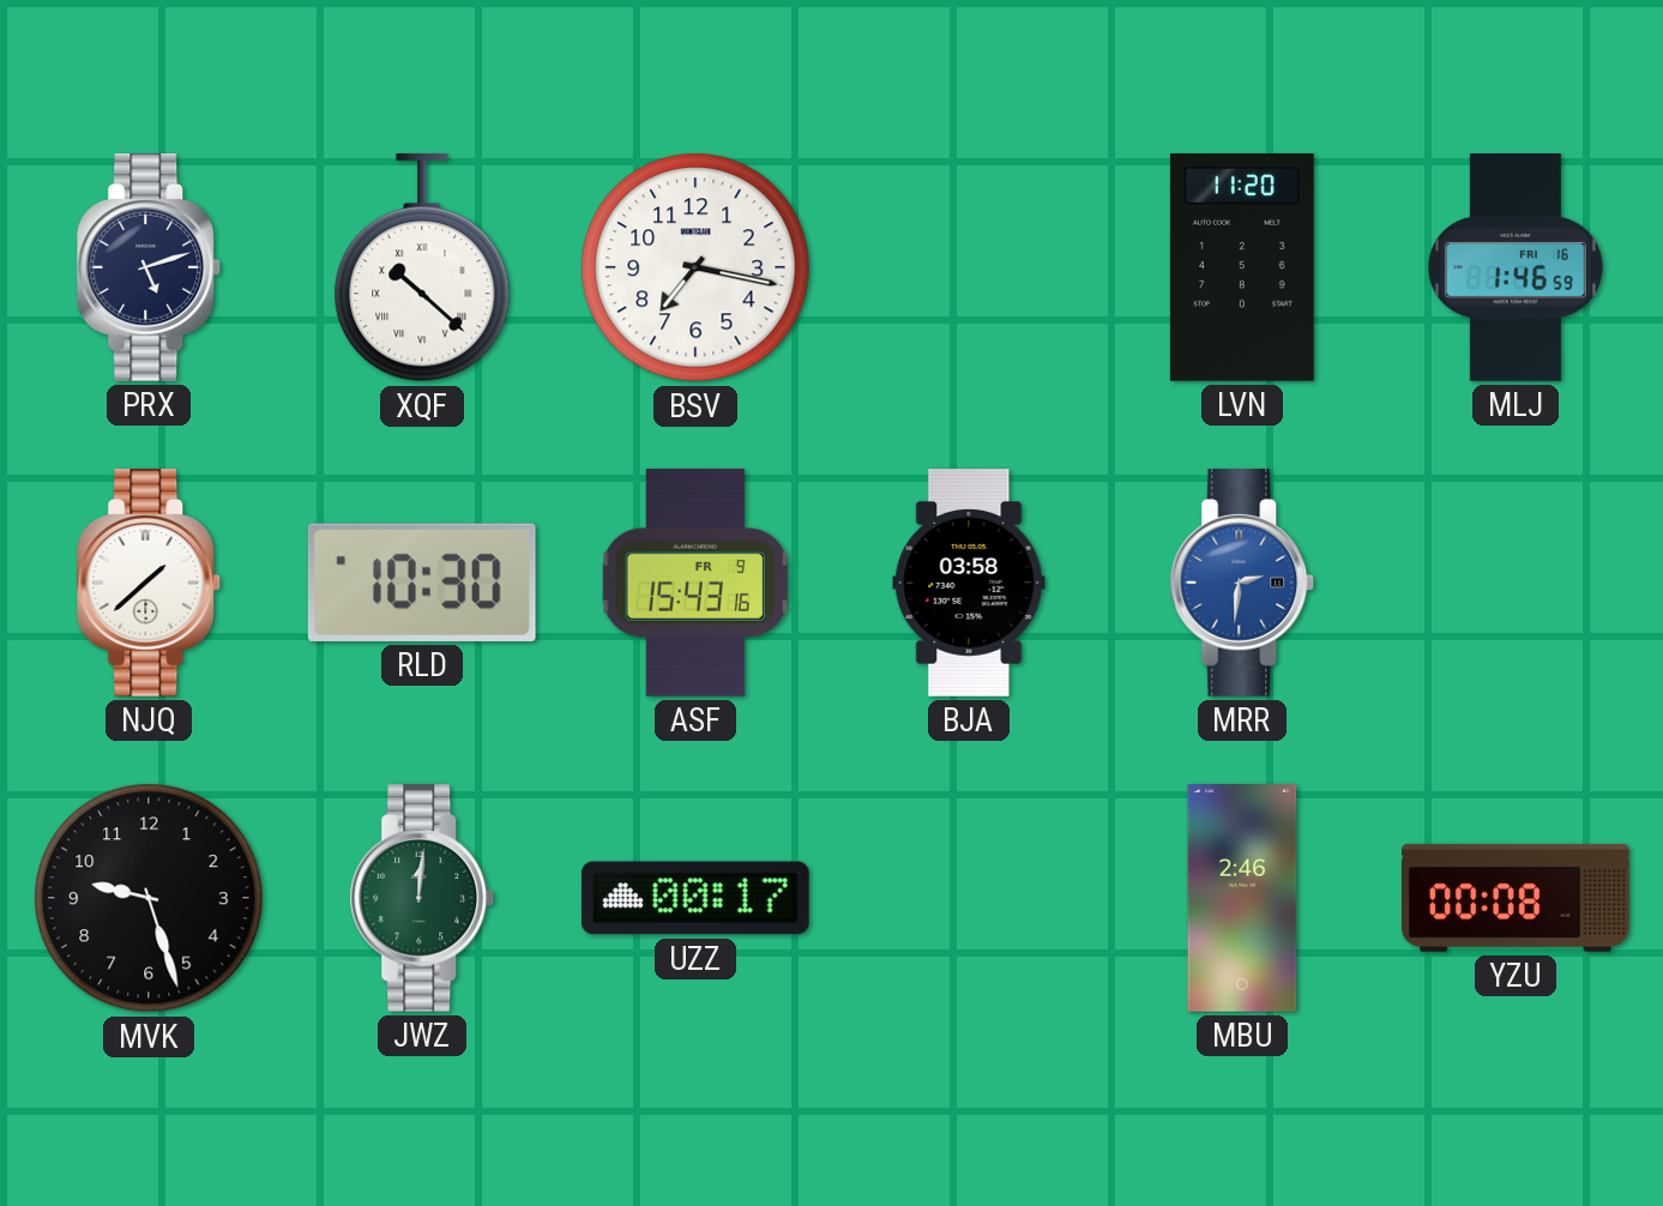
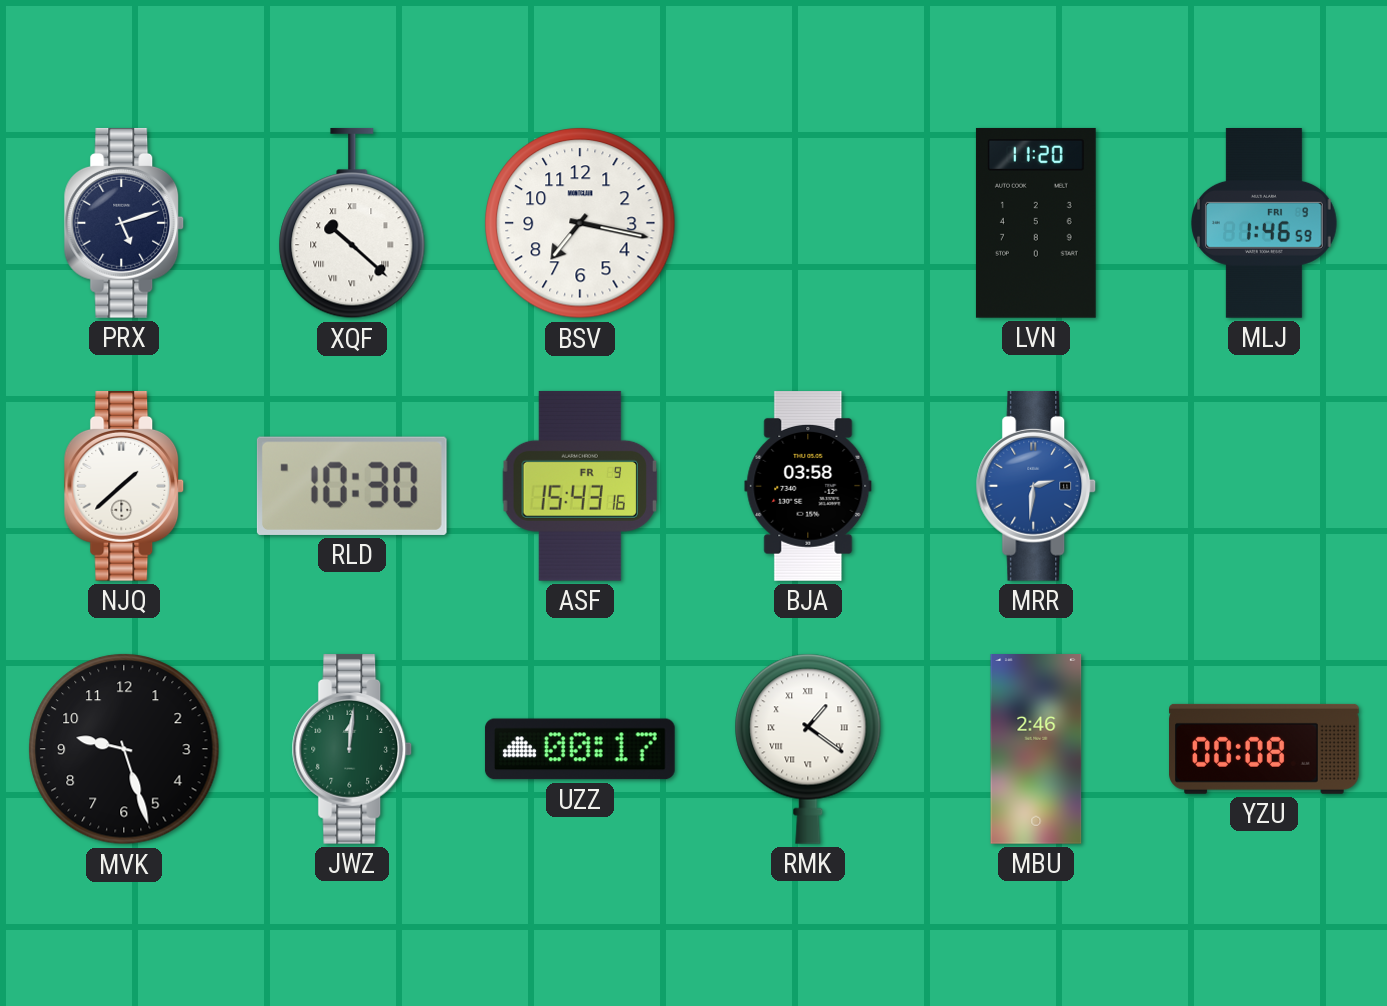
MLJ date: FRI 16 -> FRI 9
RMK: none -> 1:21
